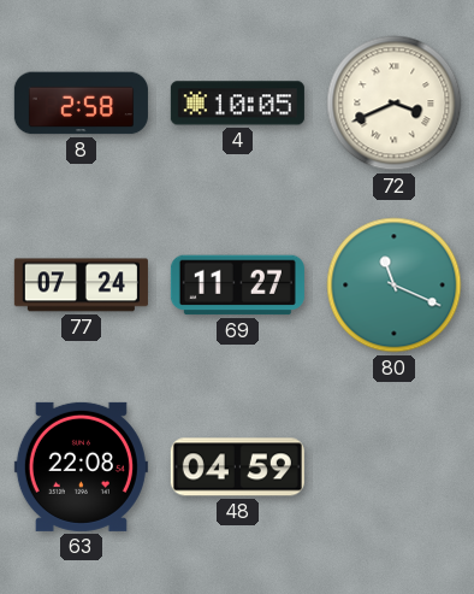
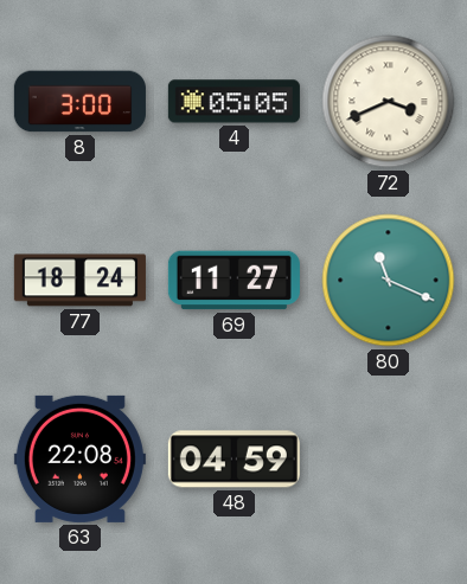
8: 2:58 -> 3:00
4: 10:05 -> 05:05
77: 07:24 -> 18:24
